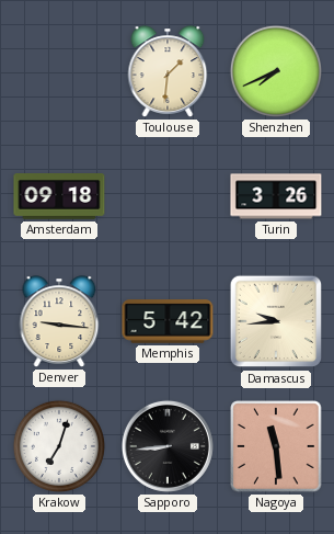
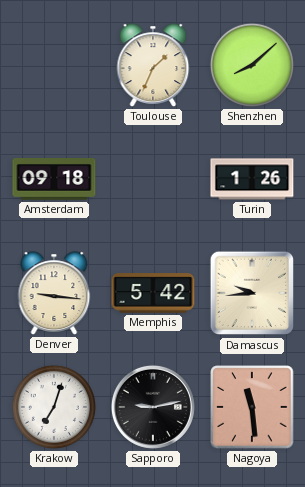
Toulouse: 1:31 -> 1:34
Shenzhen: 7:41 -> 8:08
Turin: 3:26 -> 1:26
Sapporo: 8:44 -> 9:13
